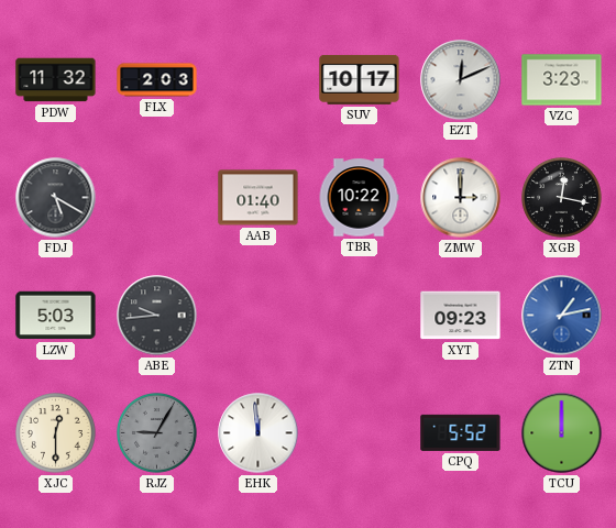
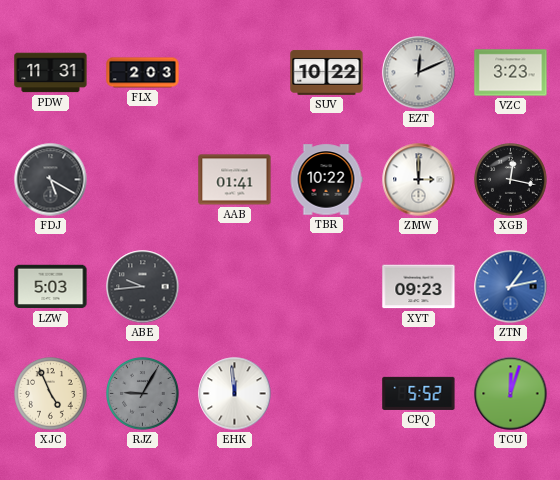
PDW: 11:32 -> 11:31
SUV: 10:17 -> 10:22
AAB: 01:40 -> 01:41
XJC: 12:30 -> 4:56
TCU: 12:00 -> 12:03
